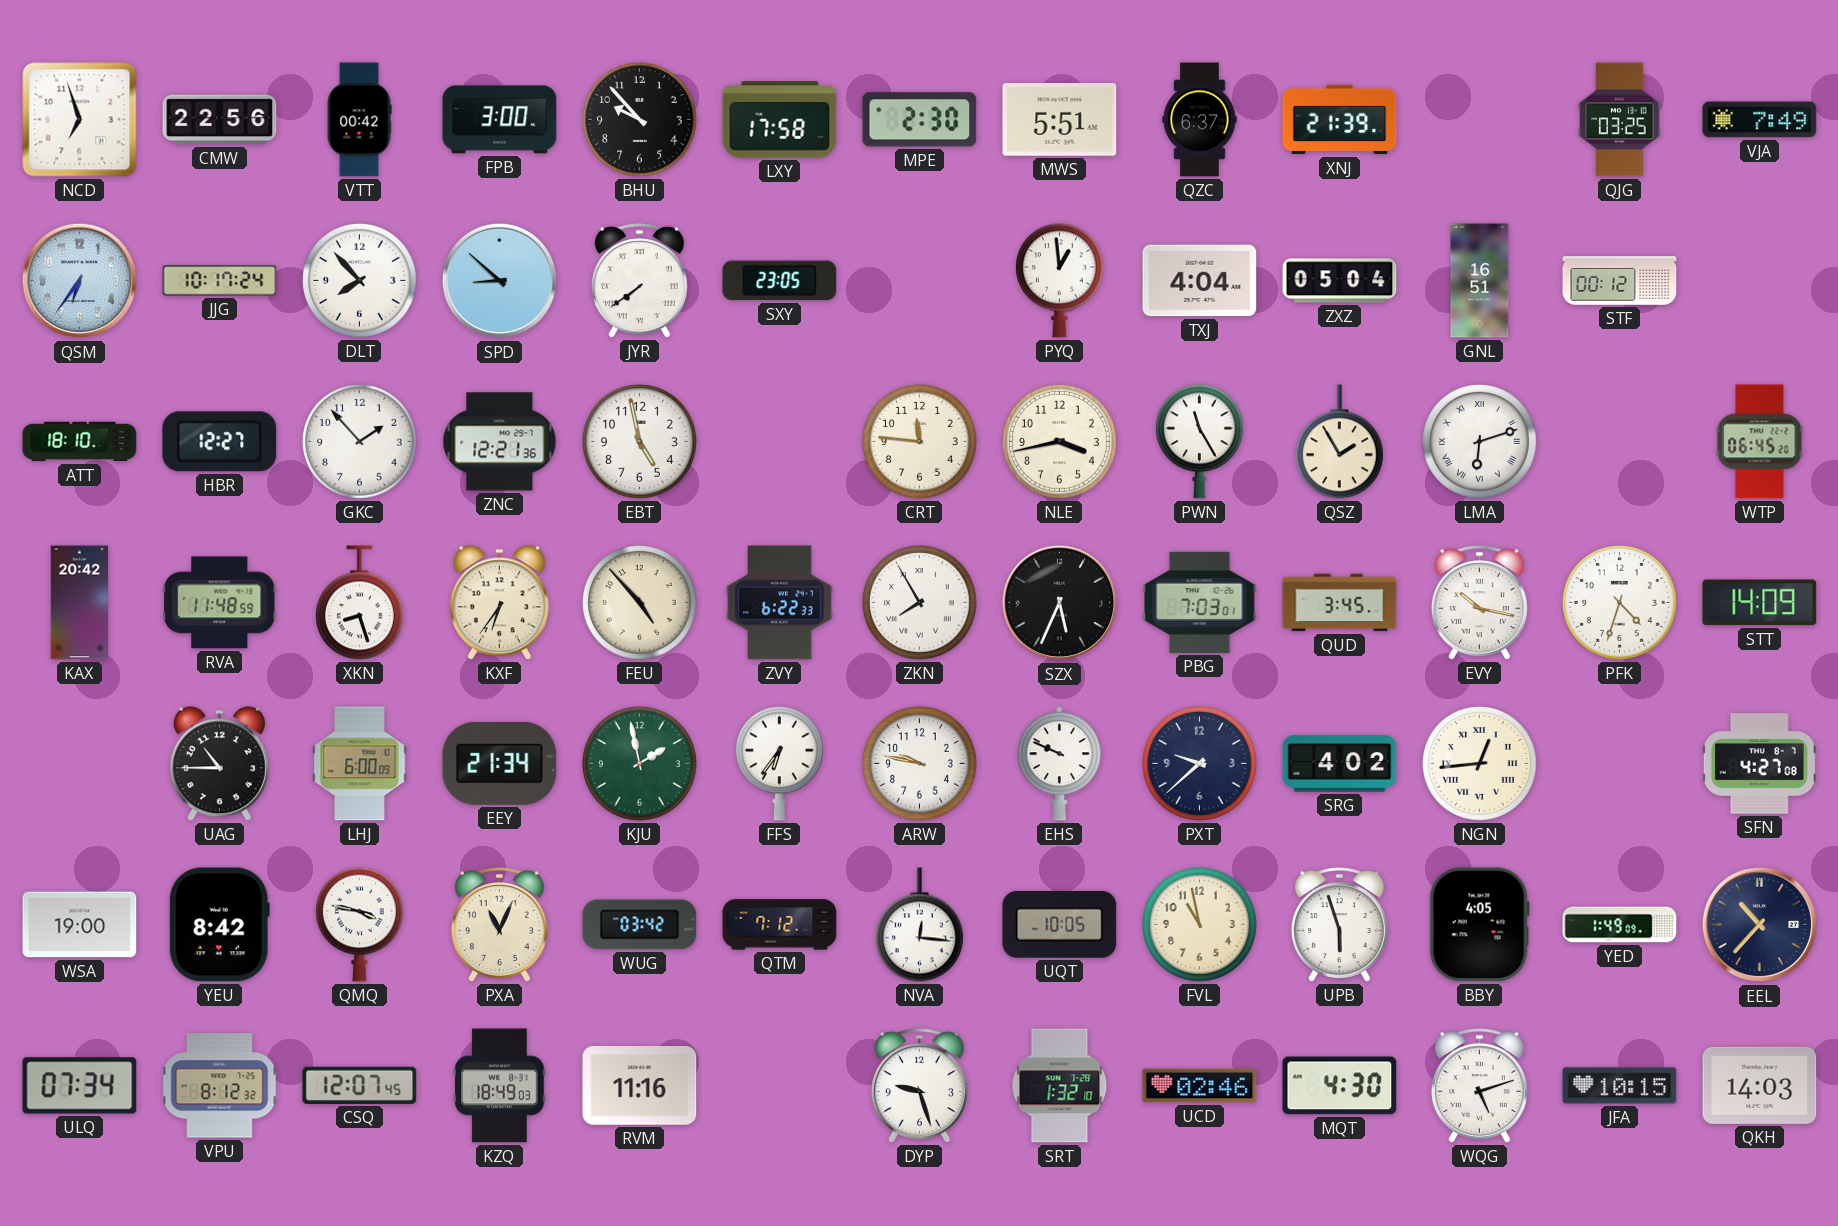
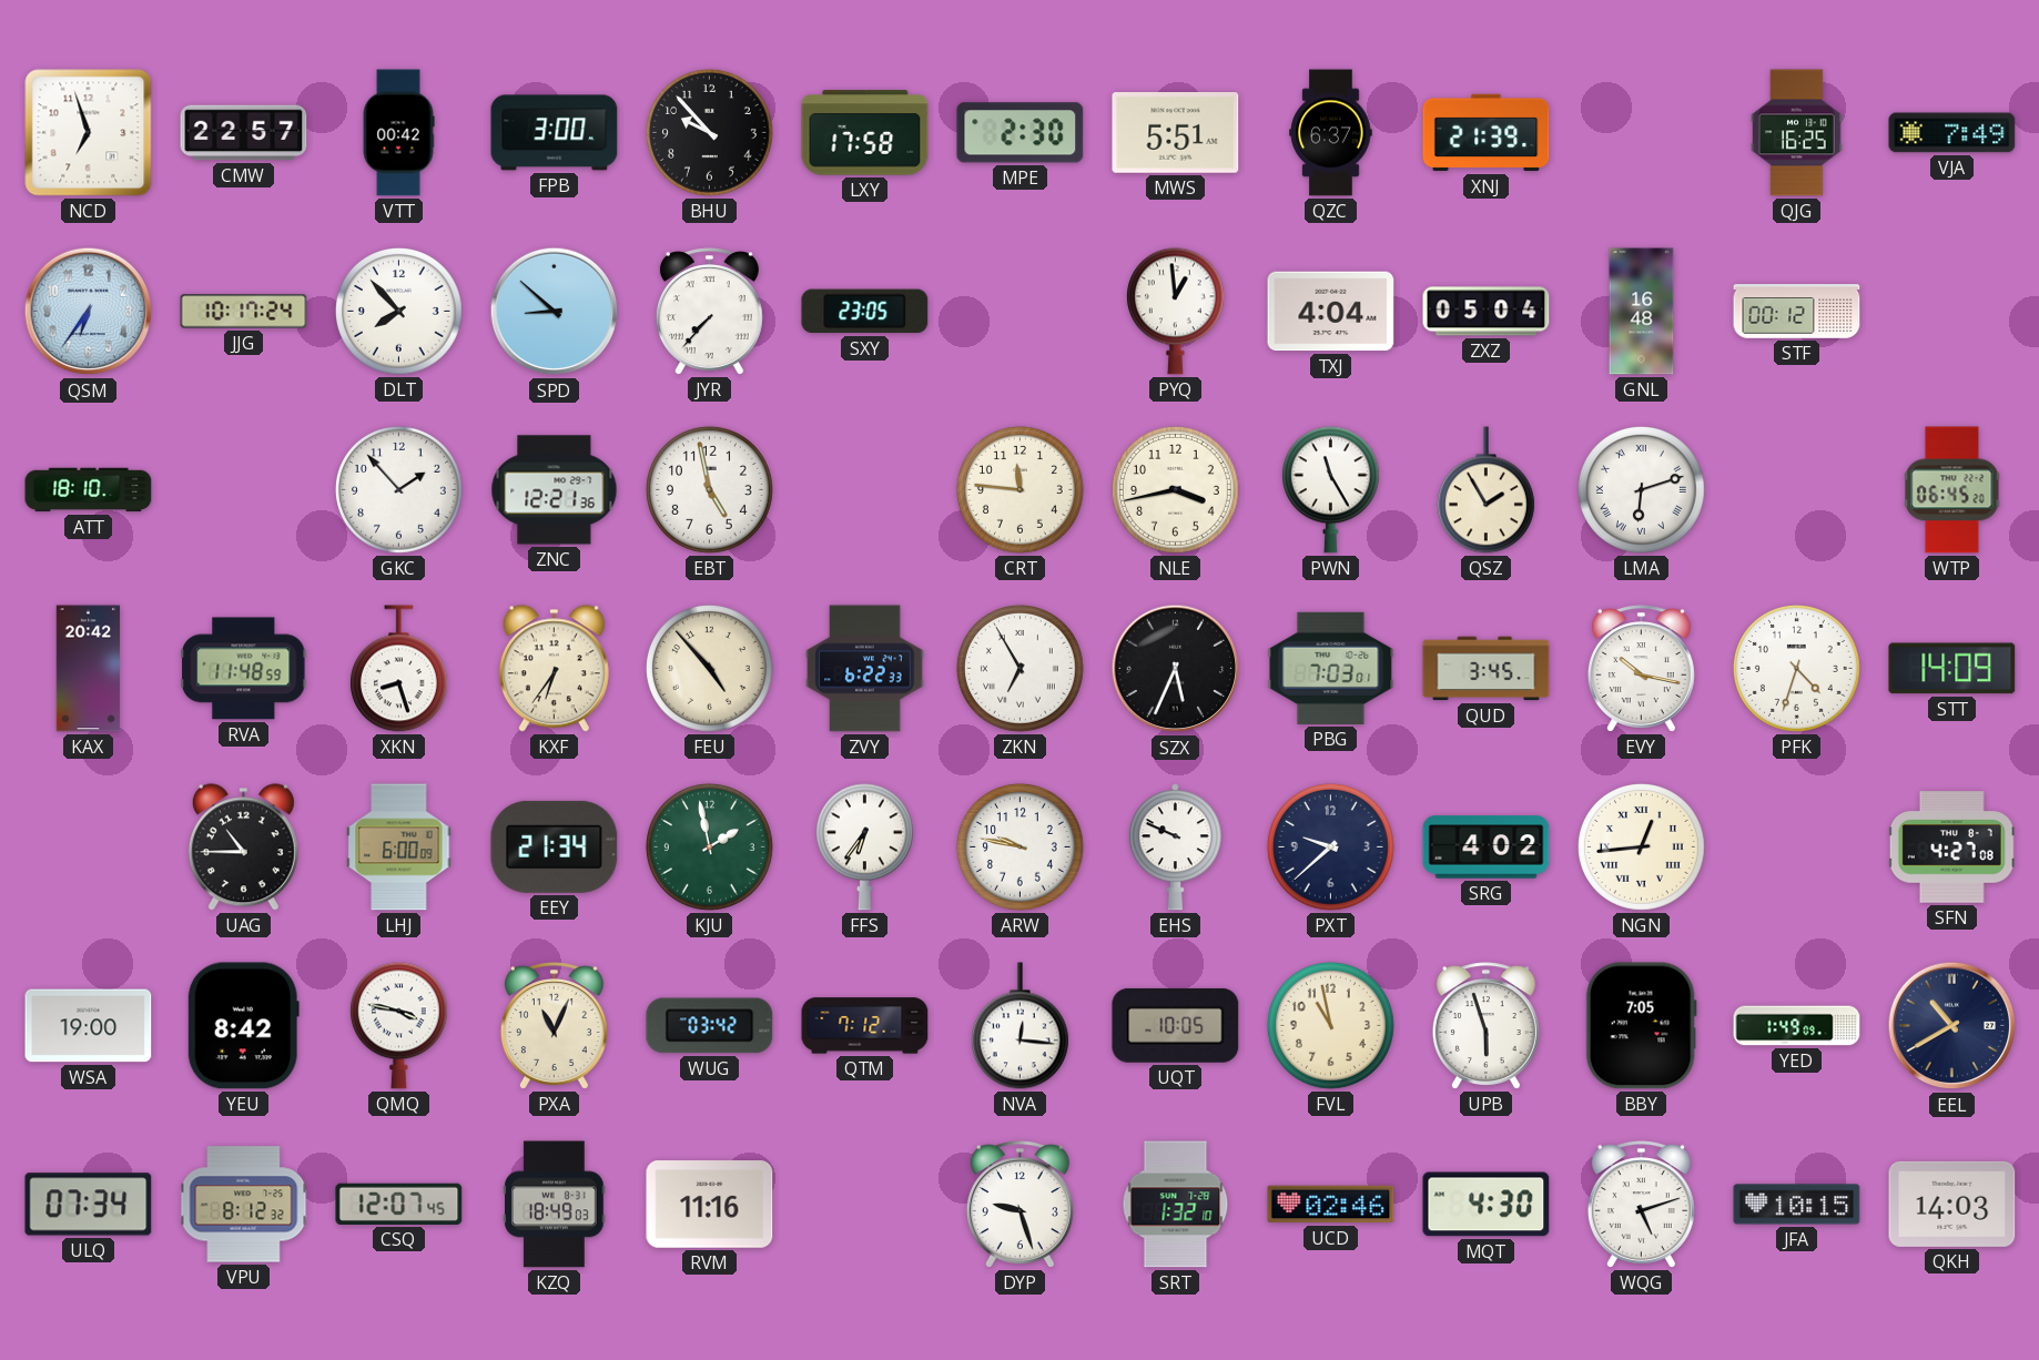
CMW: 22:56 -> 22:57
QJG: 03:25 -> 16:25
JYR: 7:39 -> 7:37
GNL: 16:51 -> 16:48
HBR: 12:27 -> none
ZKN: 7:55 -> 6:55
BBY: 4:05 -> 7:05
EEL: 10:37 -> 10:40
